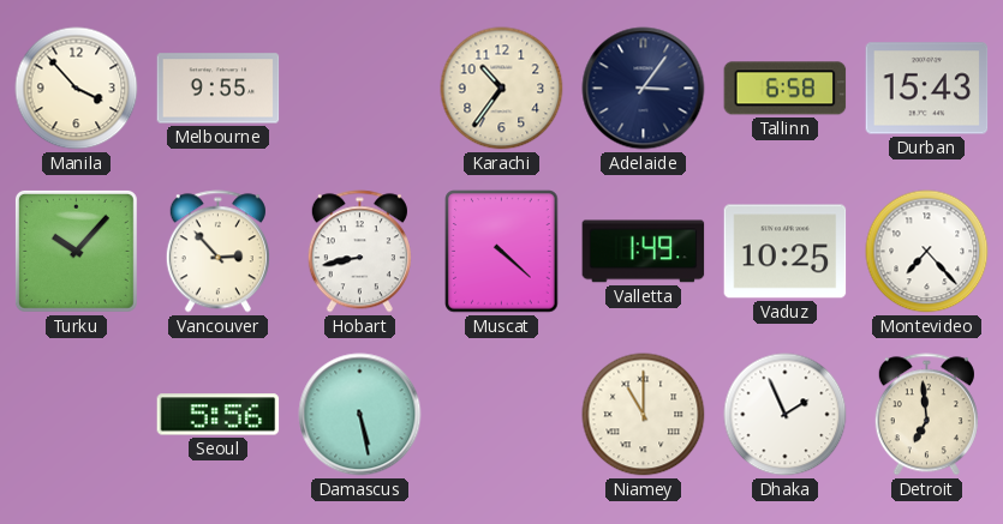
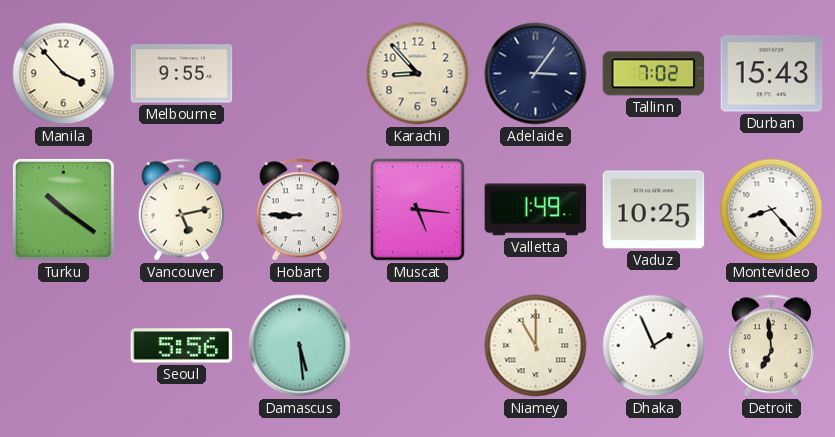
Karachi: 10:36 -> 8:53
Tallinn: 6:58 -> 7:02
Turku: 10:07 -> 10:21
Vancouver: 2:53 -> 5:13
Hobart: 8:43 -> 8:45
Muscat: 4:22 -> 5:16
Montevideo: 7:23 -> 8:23
Damascus: 5:28 -> 5:29
